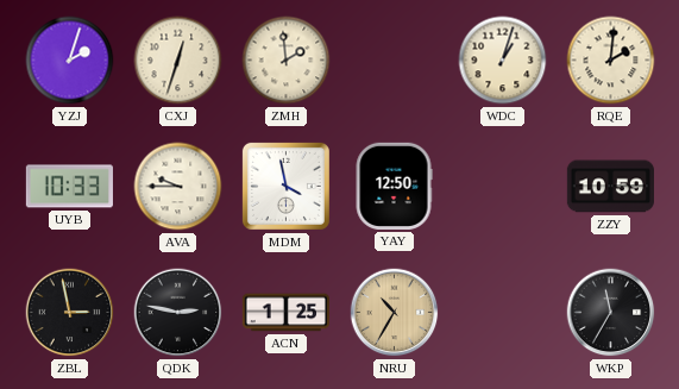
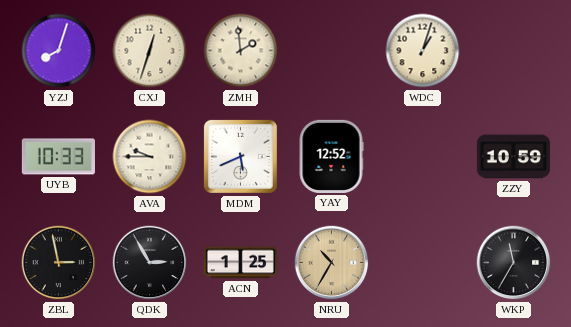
YZJ: 2:03 -> 8:03
RQE: 2:01 -> none
MDM: 3:58 -> 5:41
YAY: 12:50 -> 12:52
QDK: 2:47 -> 2:55
